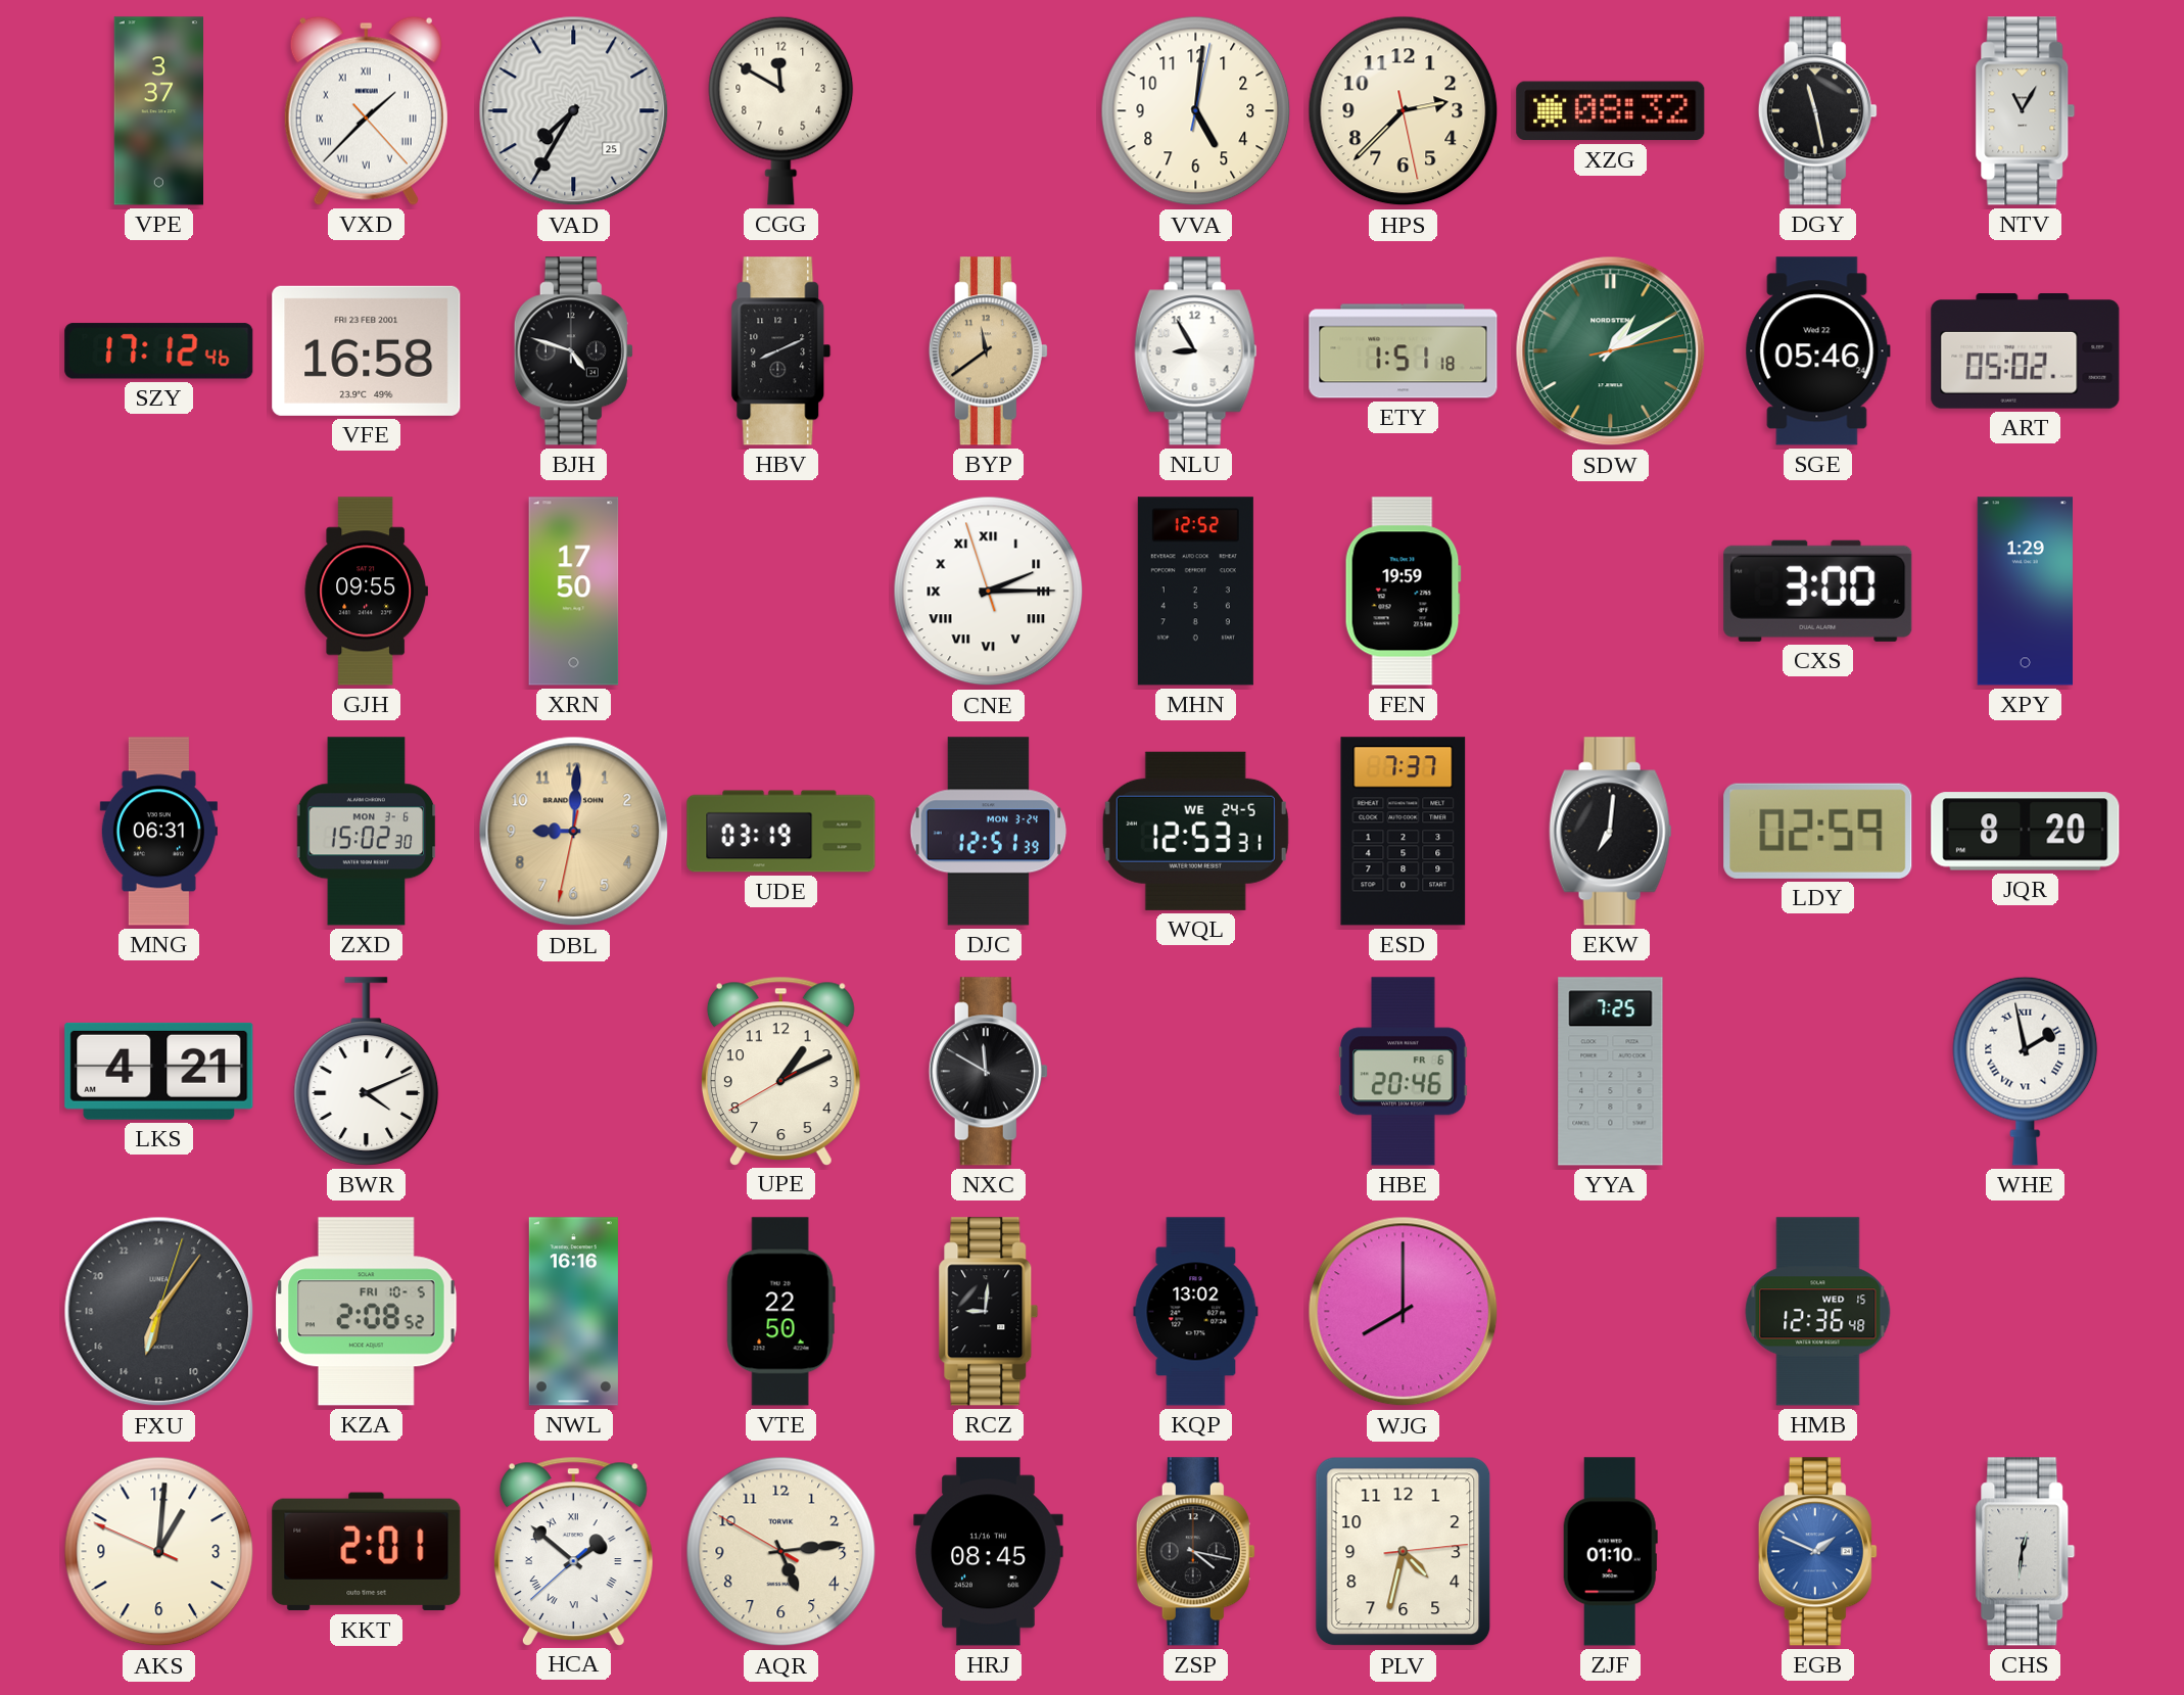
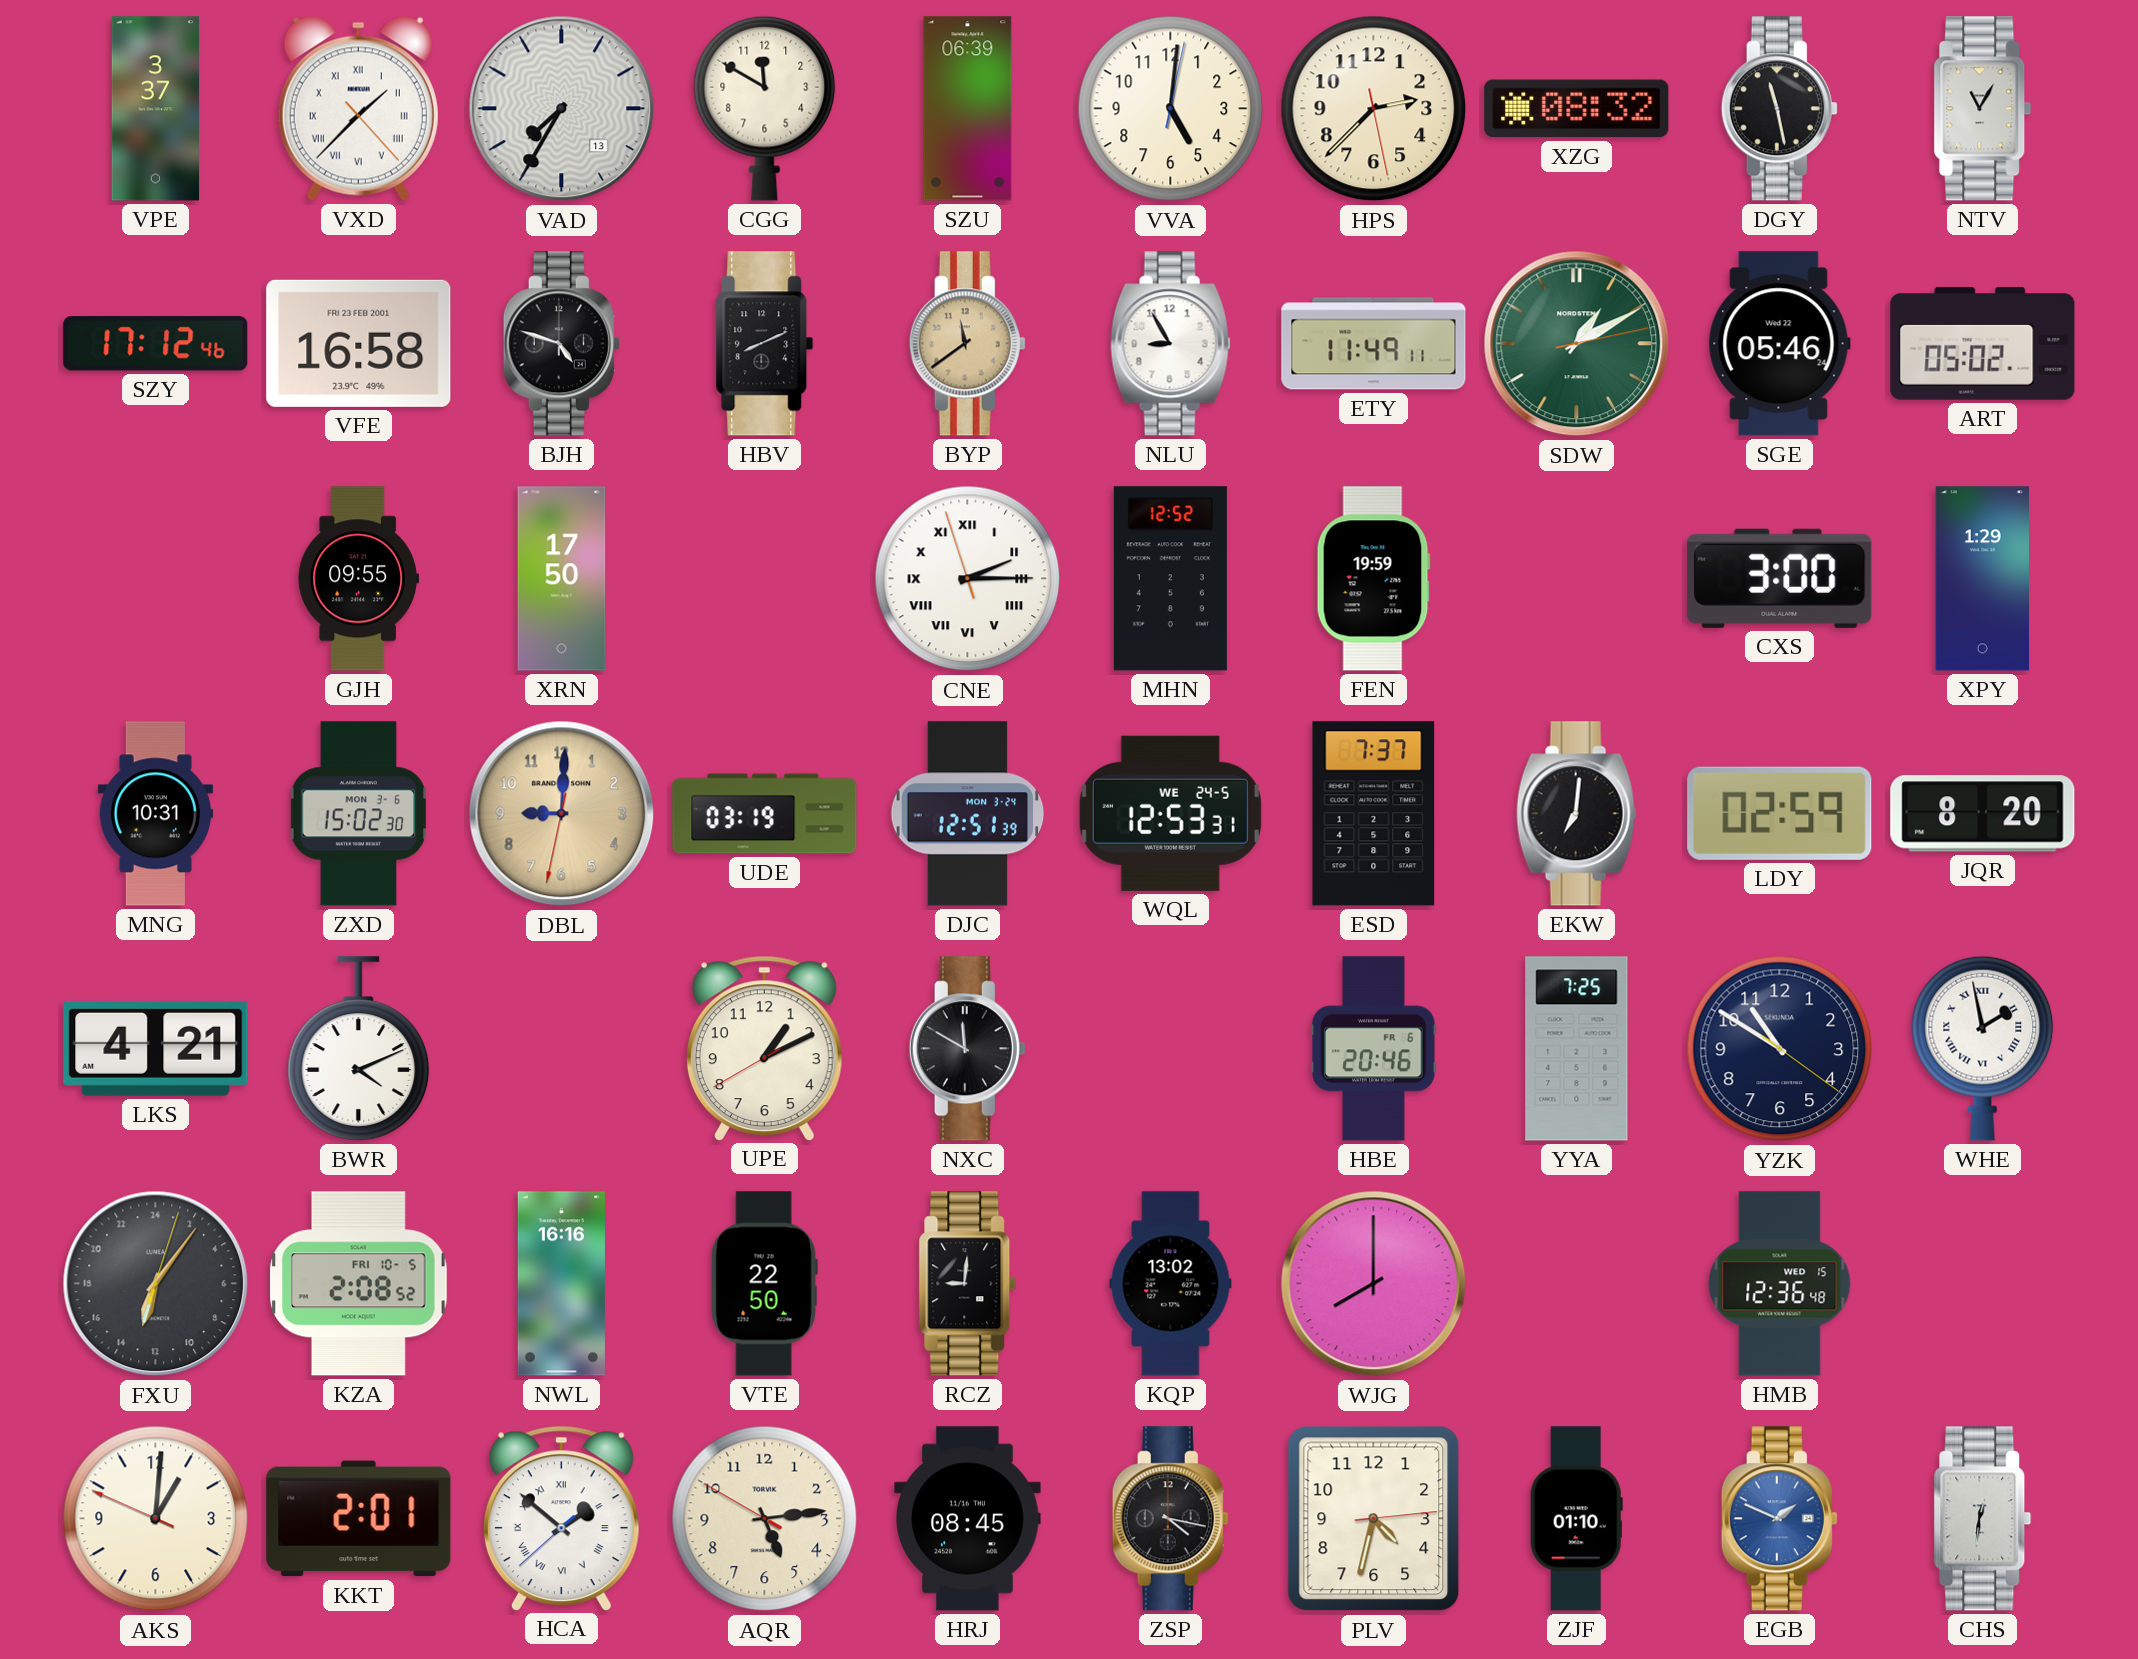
VAD date: 25 -> 13
SZU: none -> 06:39
ETY: 1:51 -> 11:49
MNG: 06:31 -> 10:31
YZK: none -> 10:50
